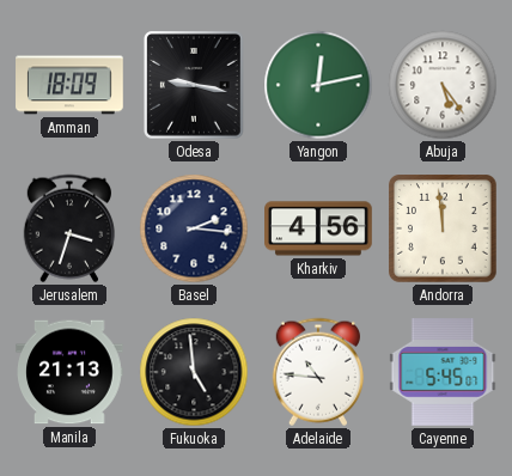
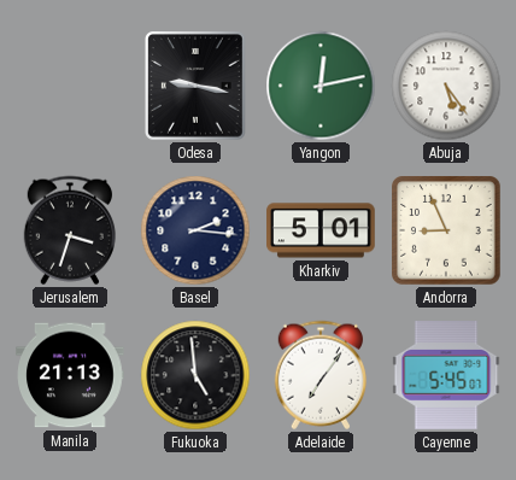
Amman: 18:09 -> none
Kharkiv: 4:56 -> 5:01
Andorra: 11:59 -> 8:56
Adelaide: 10:46 -> 7:06
